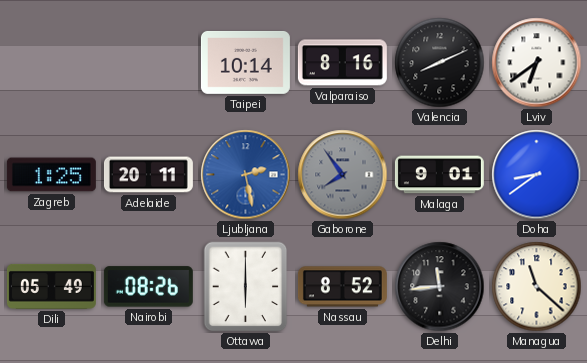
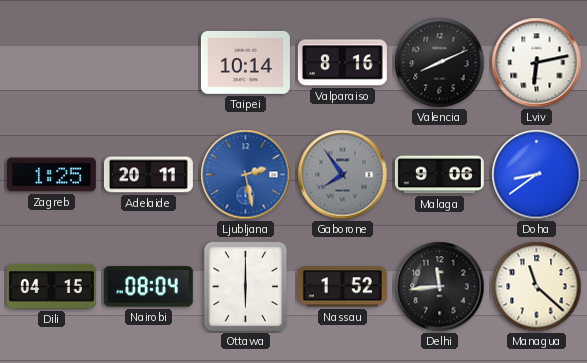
Lviv: 6:39 -> 6:13
Malaga: 9:01 -> 9:06
Dili: 05:49 -> 04:15
Nairobi: 08:26 -> 08:04
Nassau: 8:52 -> 1:52
